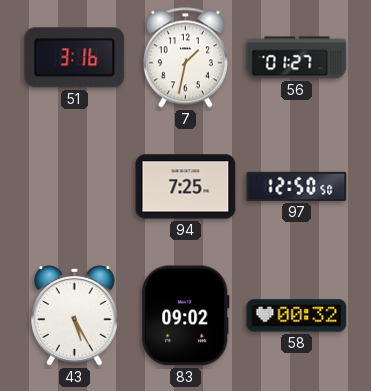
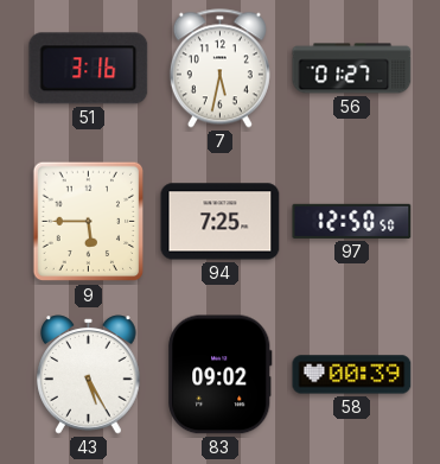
7: 1:32 -> 5:32
9: none -> 5:45
58: 00:32 -> 00:39
